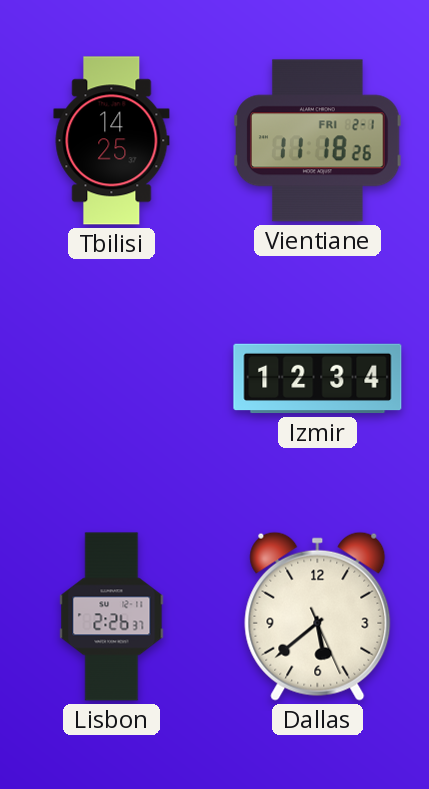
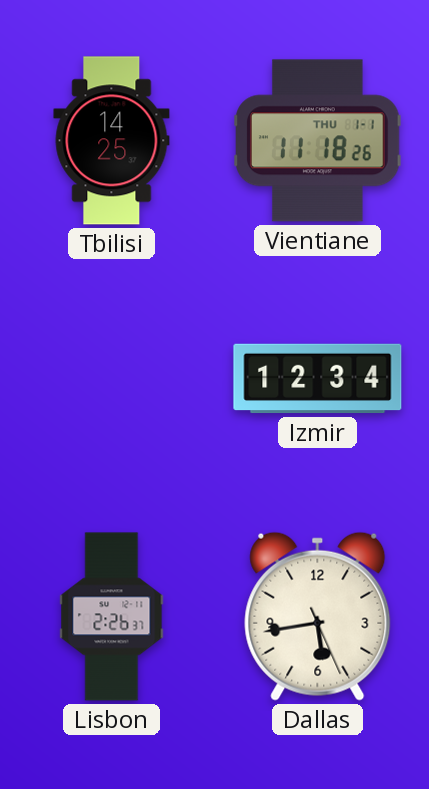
Vientiane date: FRI 2-1 -> THU 1-1
Dallas: 5:38 -> 5:43
